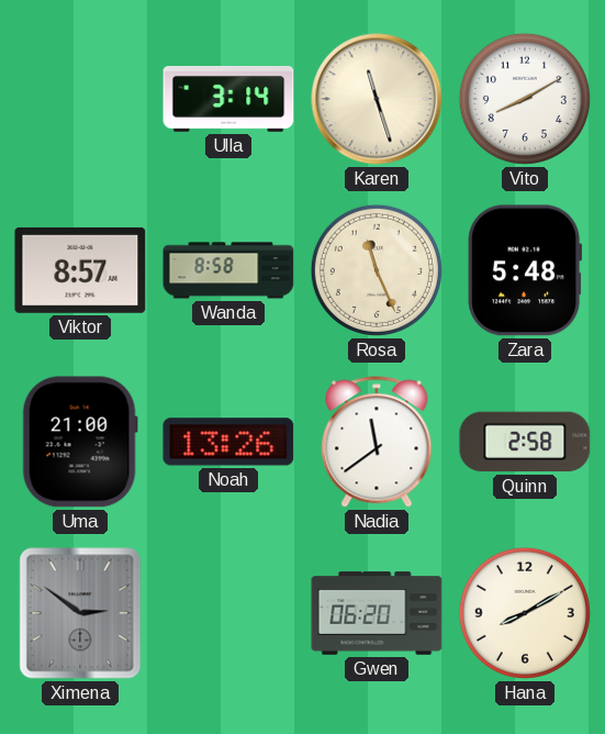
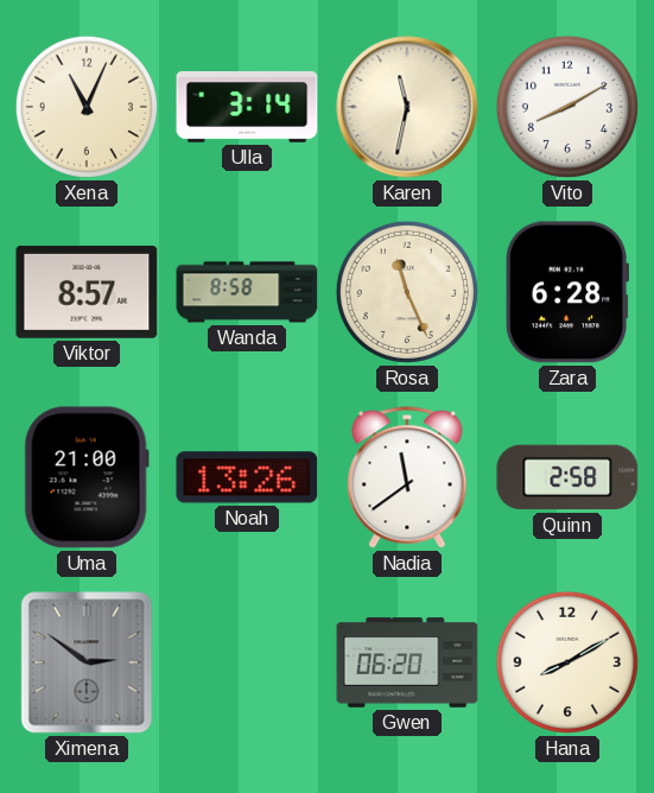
Xena: none -> 11:04
Karen: 11:27 -> 11:32
Zara: 5:48 -> 6:28
